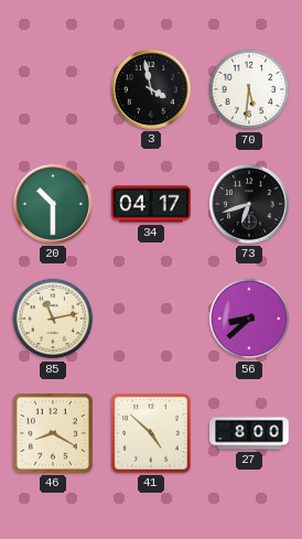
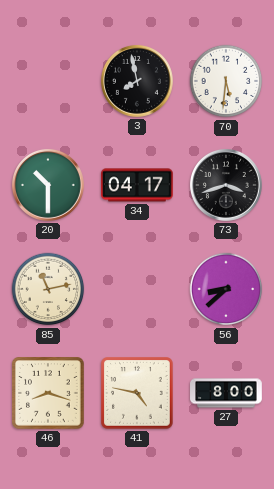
3: 3:58 -> 7:58
73: 6:42 -> 3:42
46: 8:20 -> 8:18
41: 4:52 -> 4:47
